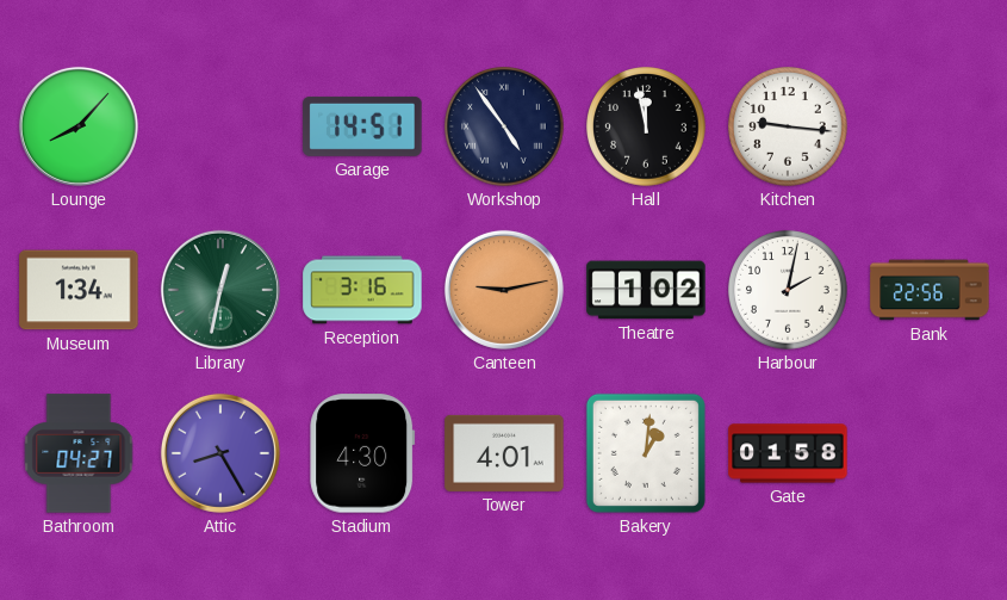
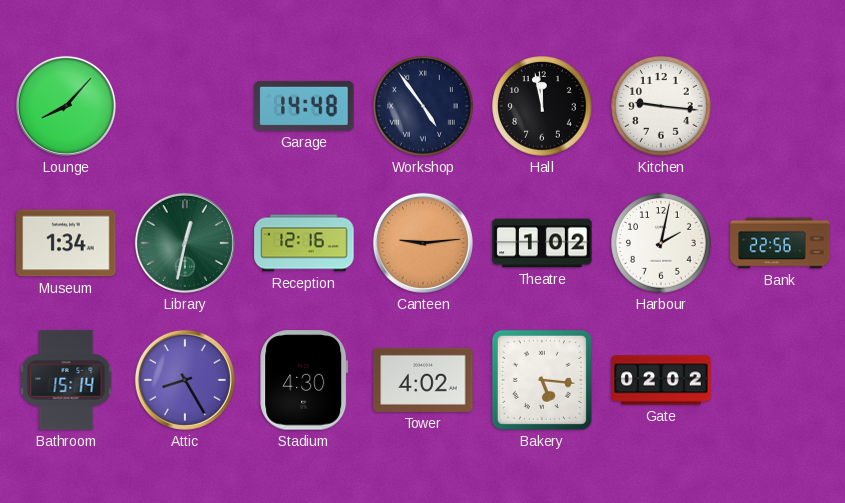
Garage: 14:51 -> 14:48
Reception: 3:16 -> 12:16
Canteen: 9:13 -> 9:14
Bathroom: 04:27 -> 15:14
Tower: 4:01 -> 4:02
Bakery: 1:01 -> 5:16
Gate: 01:58 -> 02:02
